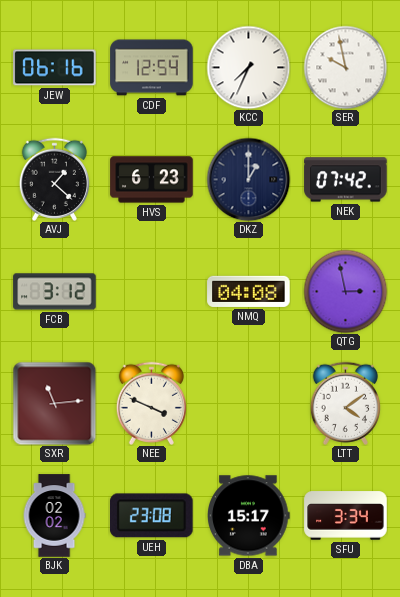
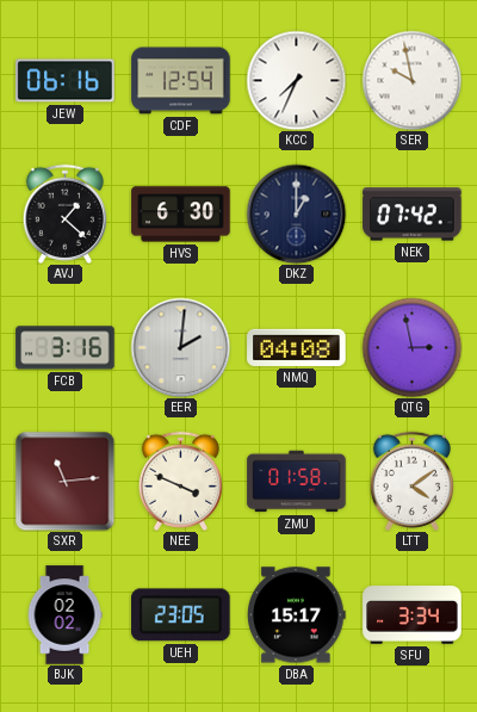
HVS: 6:23 -> 6:30
FCB: 3:12 -> 3:16
EER: none -> 2:01
ZMU: none -> 01:58
UEH: 23:08 -> 23:05
